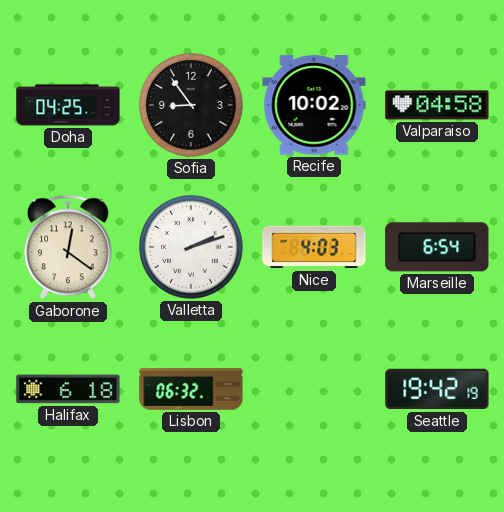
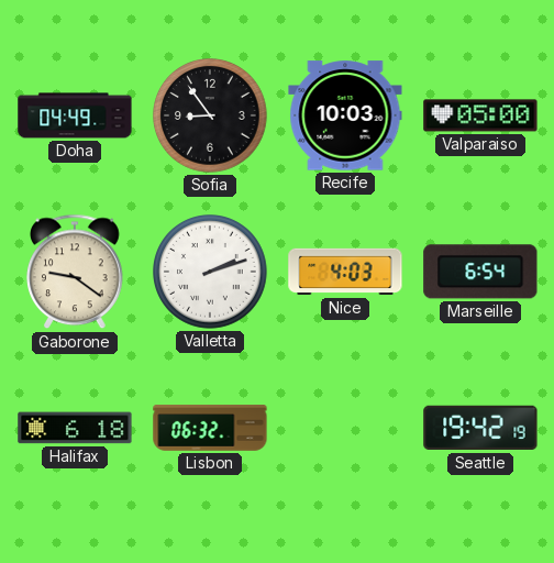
Doha: 04:25 -> 04:49
Recife: 10:02 -> 10:03
Valparaiso: 04:58 -> 05:00
Gaborone: 12:21 -> 9:21
